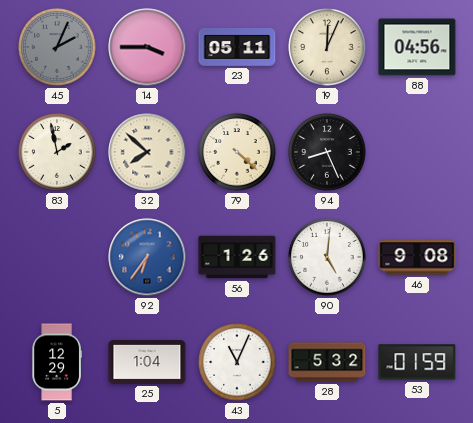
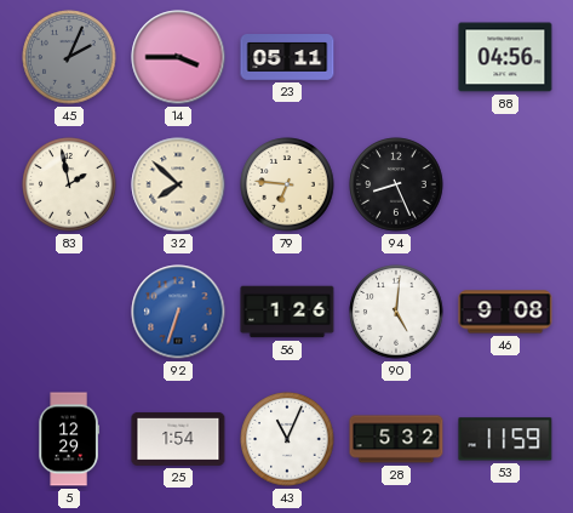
19: 12:04 -> none
79: 4:22 -> 6:46
92: 6:36 -> 6:33
25: 1:04 -> 1:54
53: 01:59 -> 11:59
